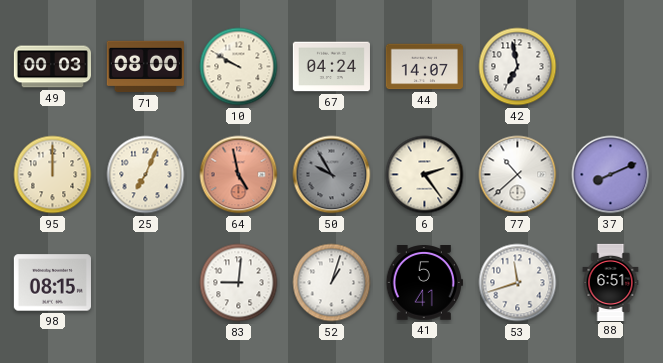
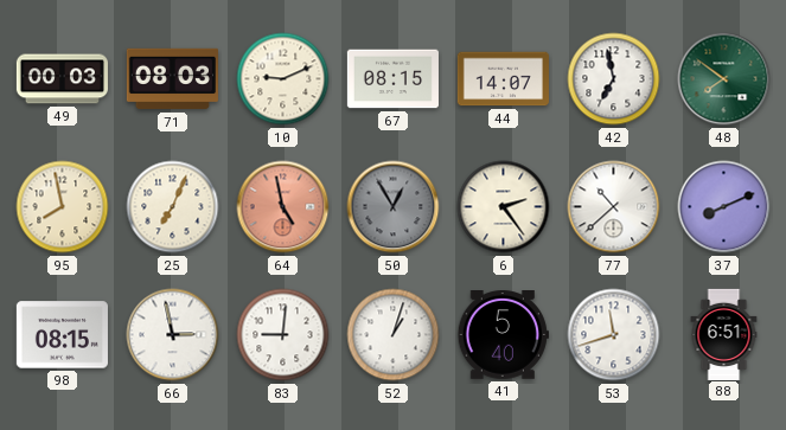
71: 08:00 -> 08:03
10: 9:50 -> 9:11
67: 04:24 -> 08:15
48: none -> 7:51
95: 12:00 -> 7:58
50: 9:55 -> 12:55
66: none -> 2:58
41: 5:41 -> 5:40
